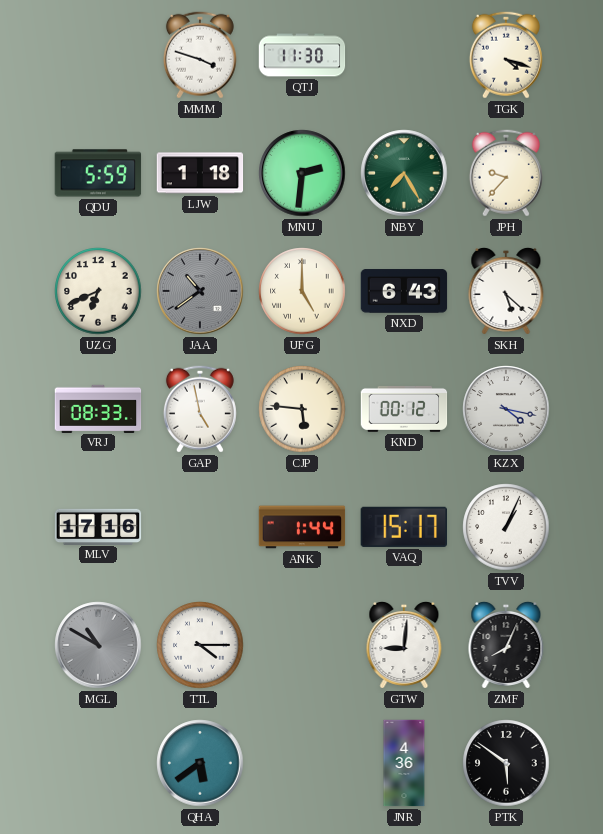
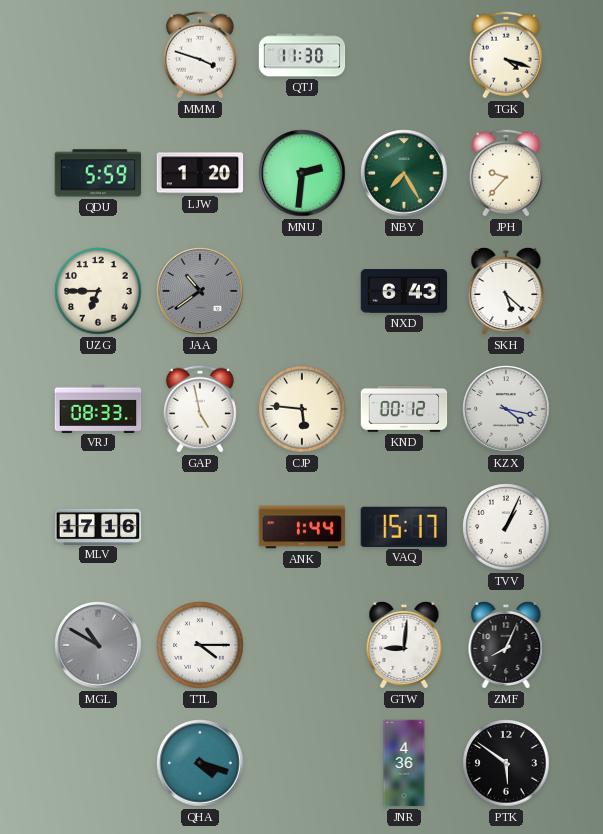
LJW: 1:18 -> 1:20
UZG: 6:41 -> 6:45
UFG: 5:00 -> none
QHA: 5:39 -> 4:18
